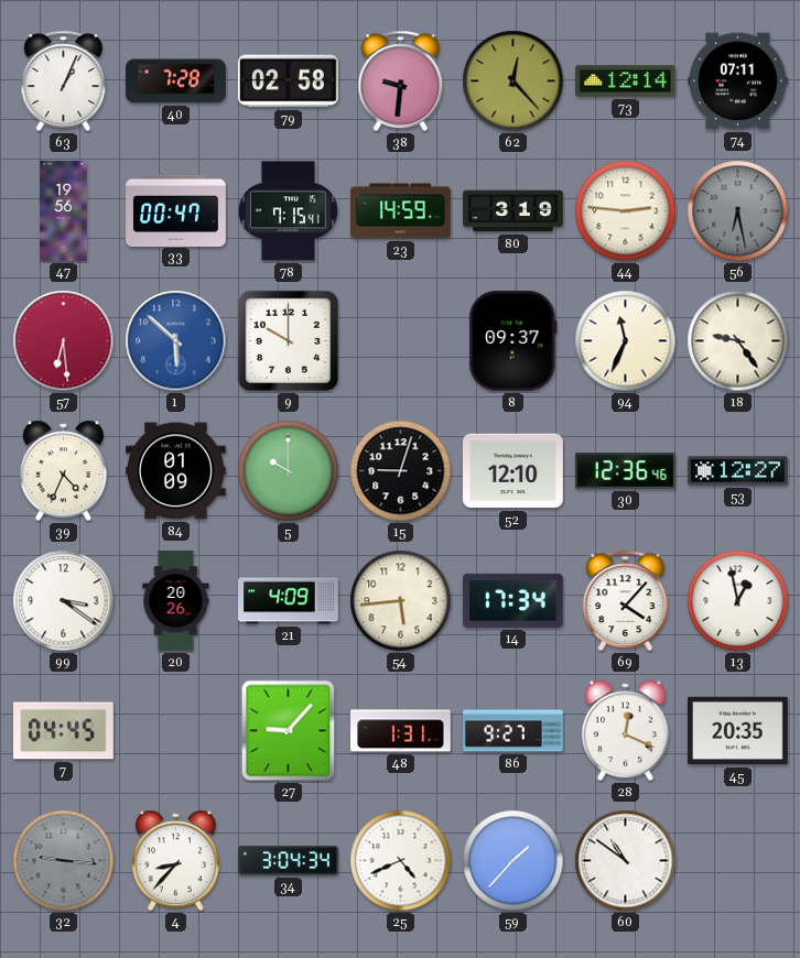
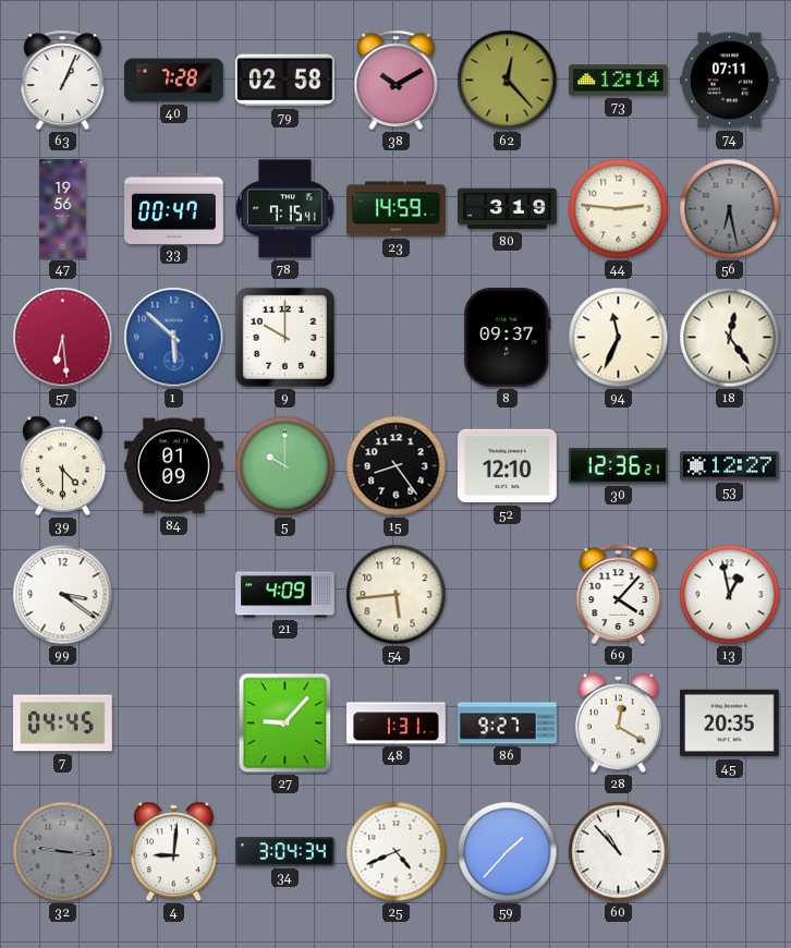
38: 9:31 -> 10:10
18: 9:24 -> 12:24
39: 4:34 -> 4:30
15: 9:03 -> 8:24
30: 12:36:46 -> 12:36:21
20: 20:26 -> none
14: 17:34 -> none
28: 12:19 -> 12:20
4: 8:37 -> 9:01
60: 10:51 -> 10:53
